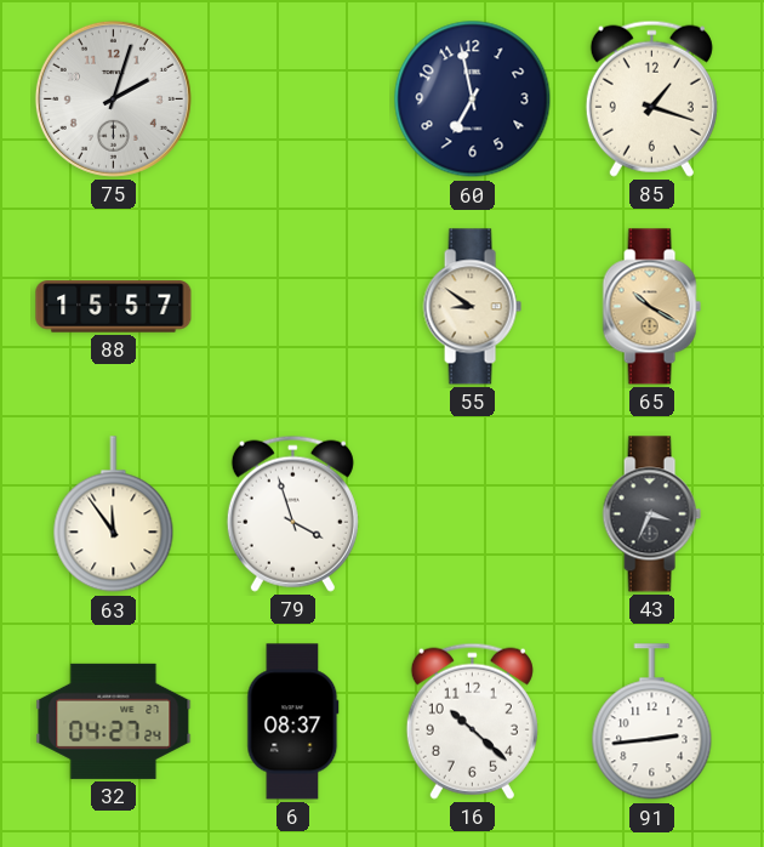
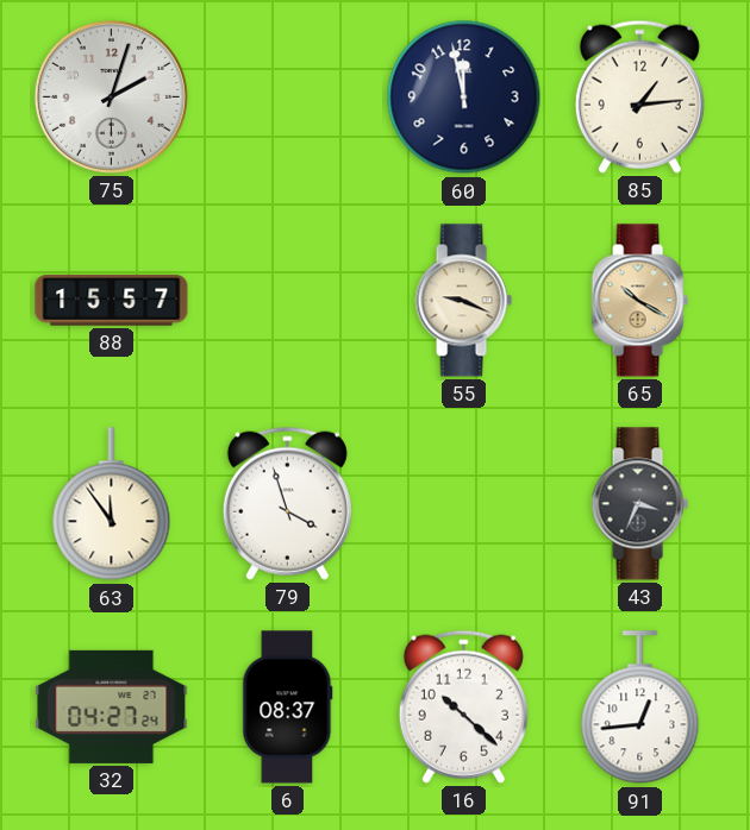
60: 6:58 -> 11:58
85: 1:18 -> 1:14
55: 8:51 -> 9:19
91: 2:44 -> 12:44
